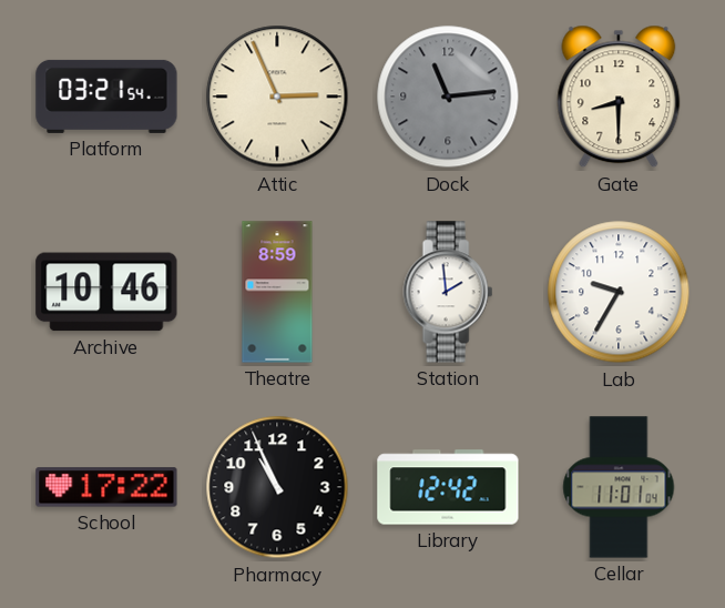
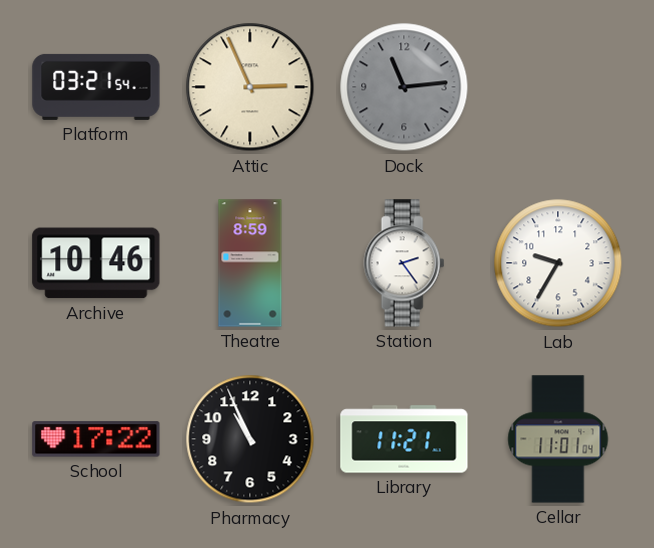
Gate: 8:30 -> none
Station: 1:59 -> 2:24
Library: 12:42 -> 11:21
